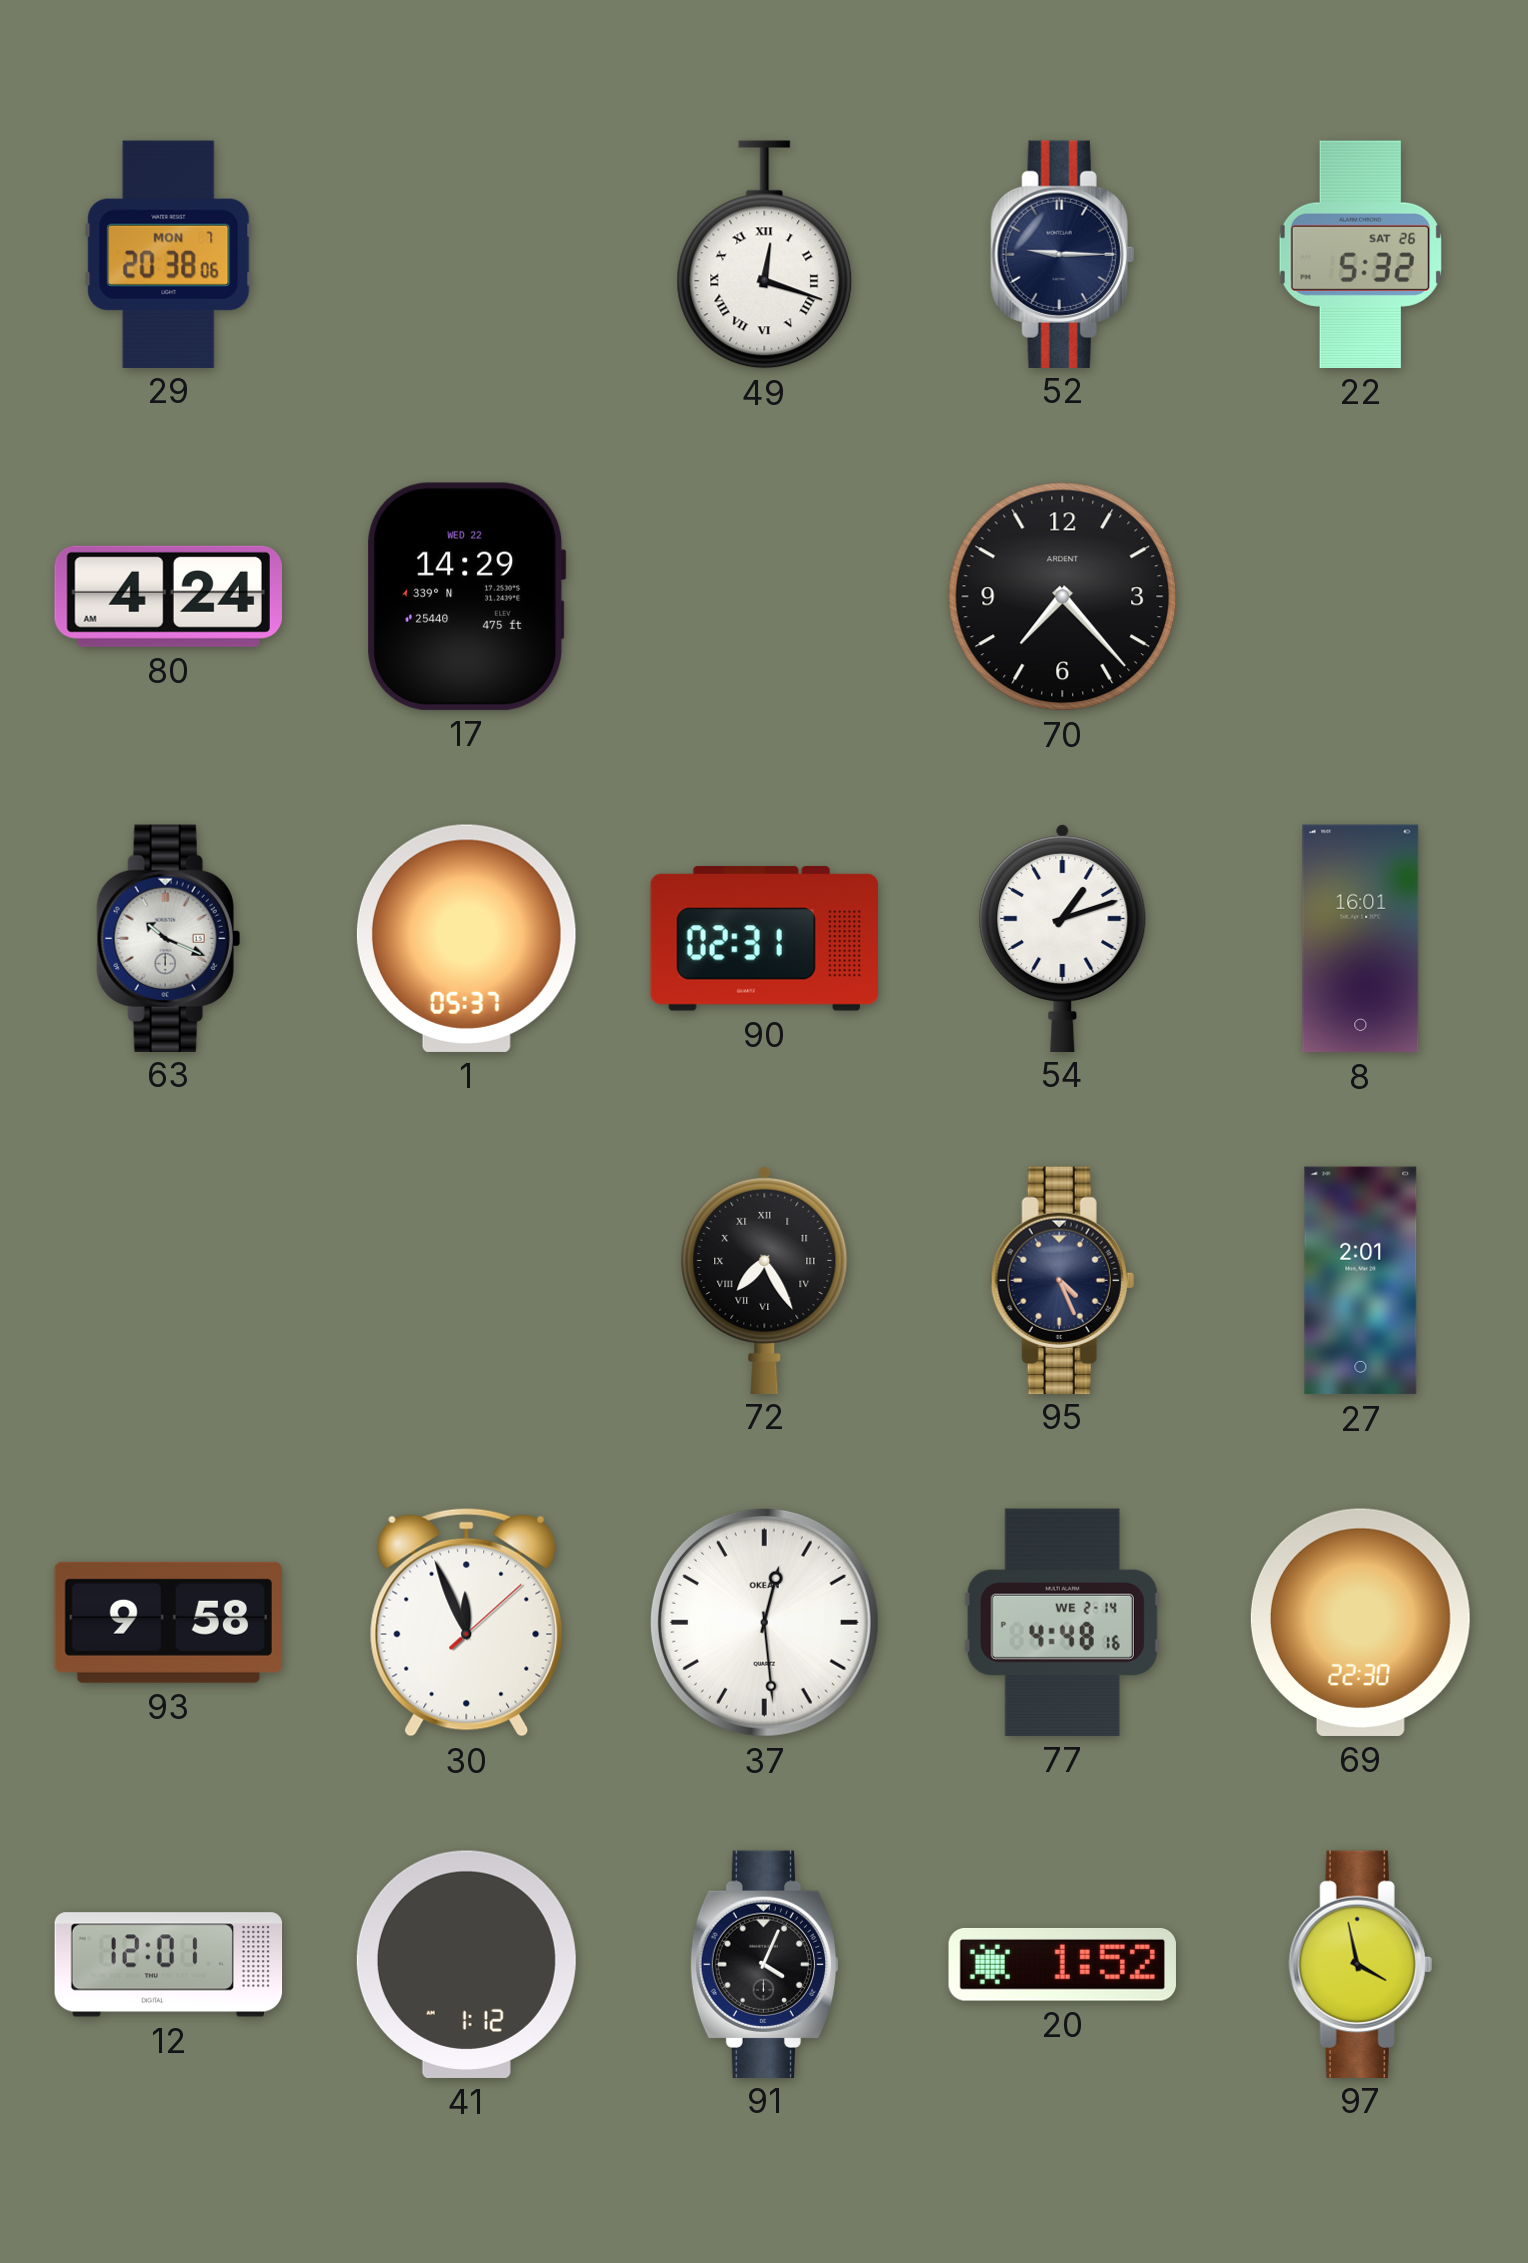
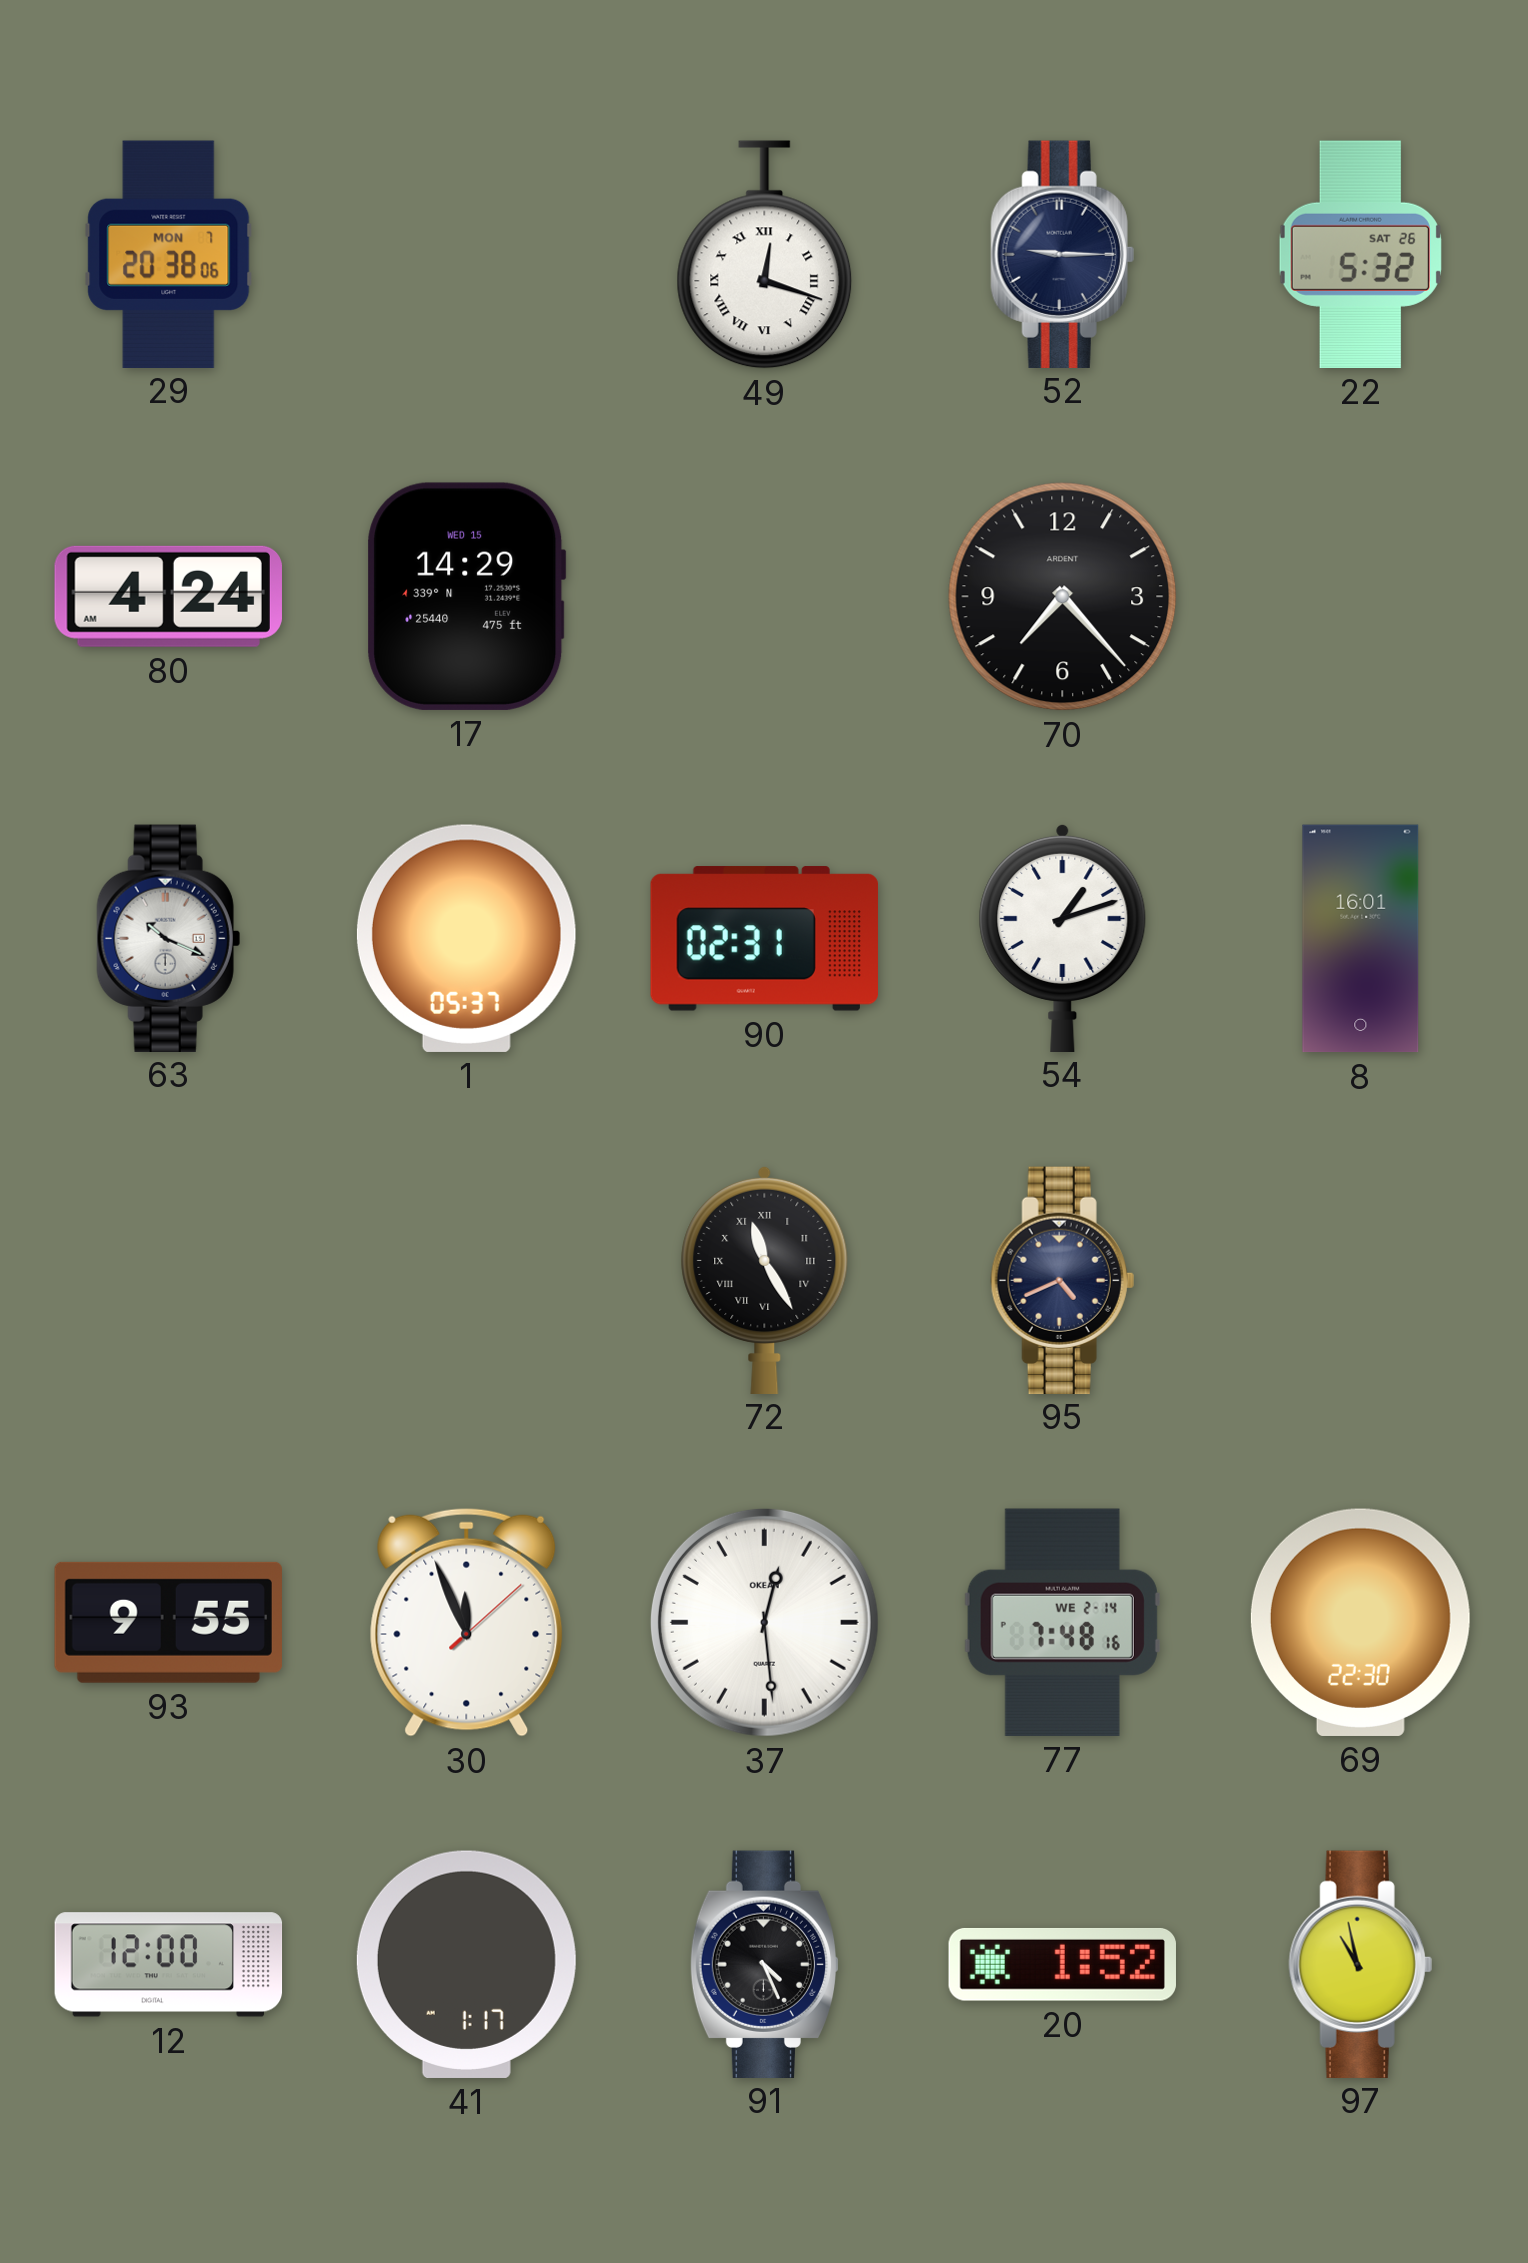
17 date: WED 22 -> WED 15
72: 7:25 -> 11:25
95: 4:26 -> 4:41
27: 2:01 -> none
93: 9:58 -> 9:55
77: 4:48 -> 7:48
12: 12:01 -> 12:00
41: 1:12 -> 1:17
91: 4:04 -> 4:26
97: 3:58 -> 10:58
